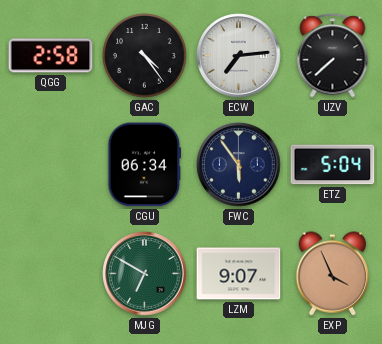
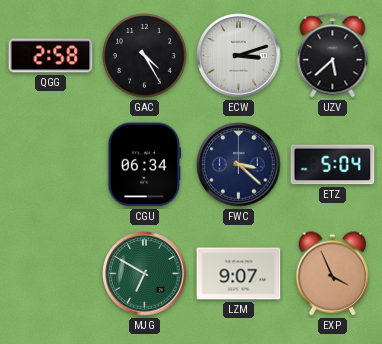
GAC: 4:24 -> 4:25
ECW: 7:14 -> 3:12
UZV: 7:38 -> 5:38
FWC: 5:54 -> 3:22
